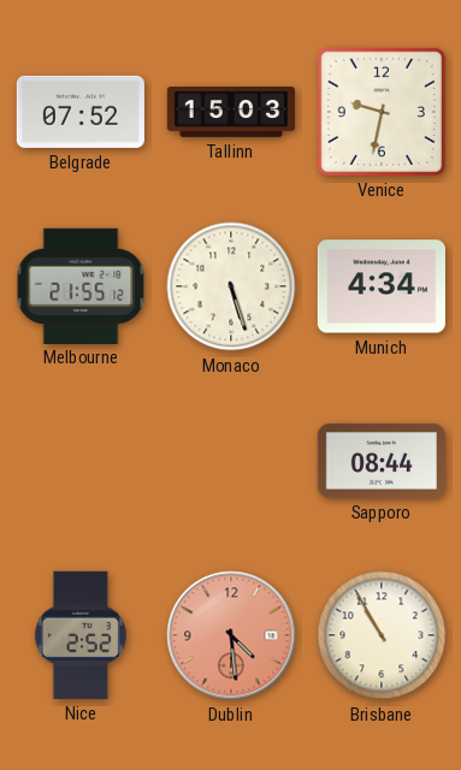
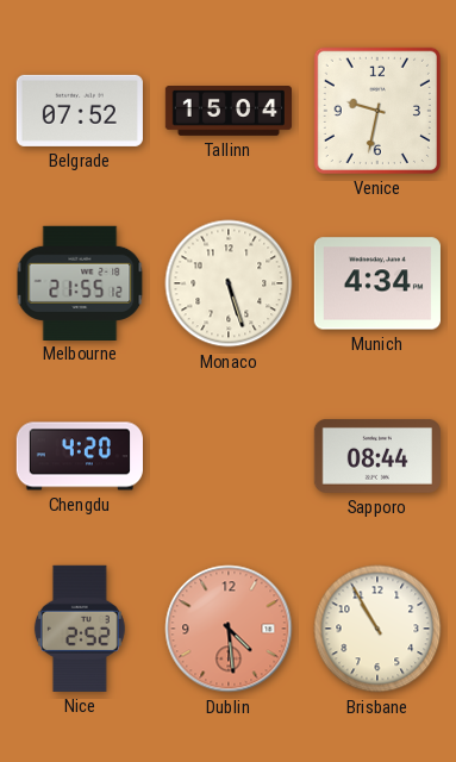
Tallinn: 15:03 -> 15:04
Chengdu: none -> 4:20
